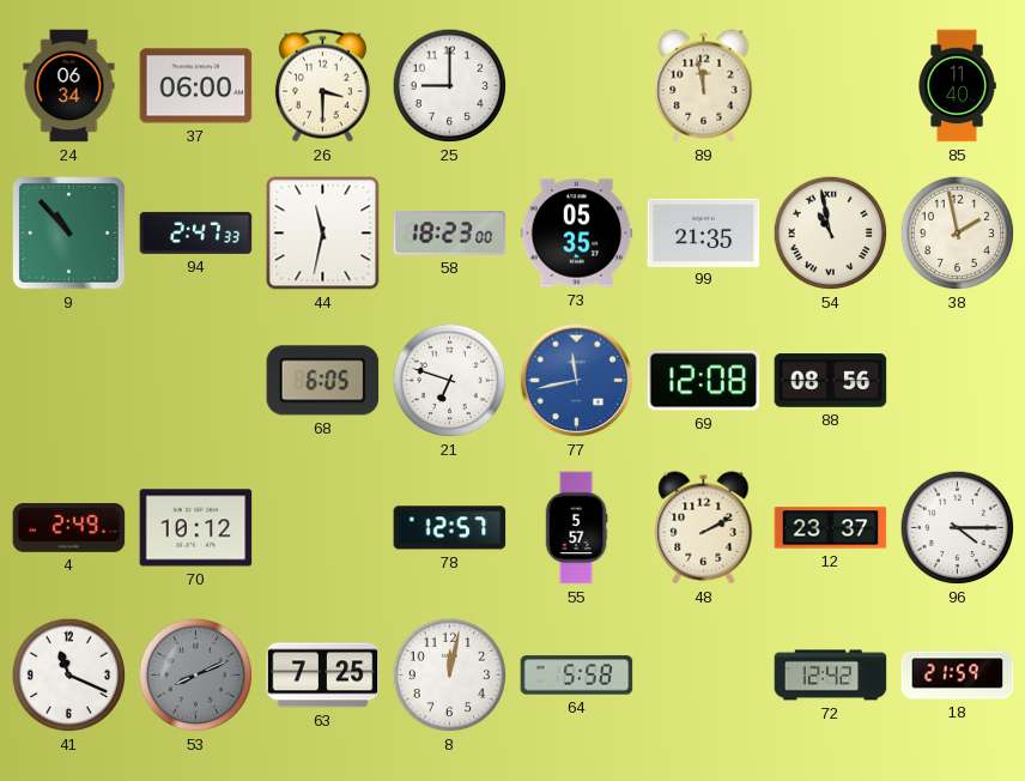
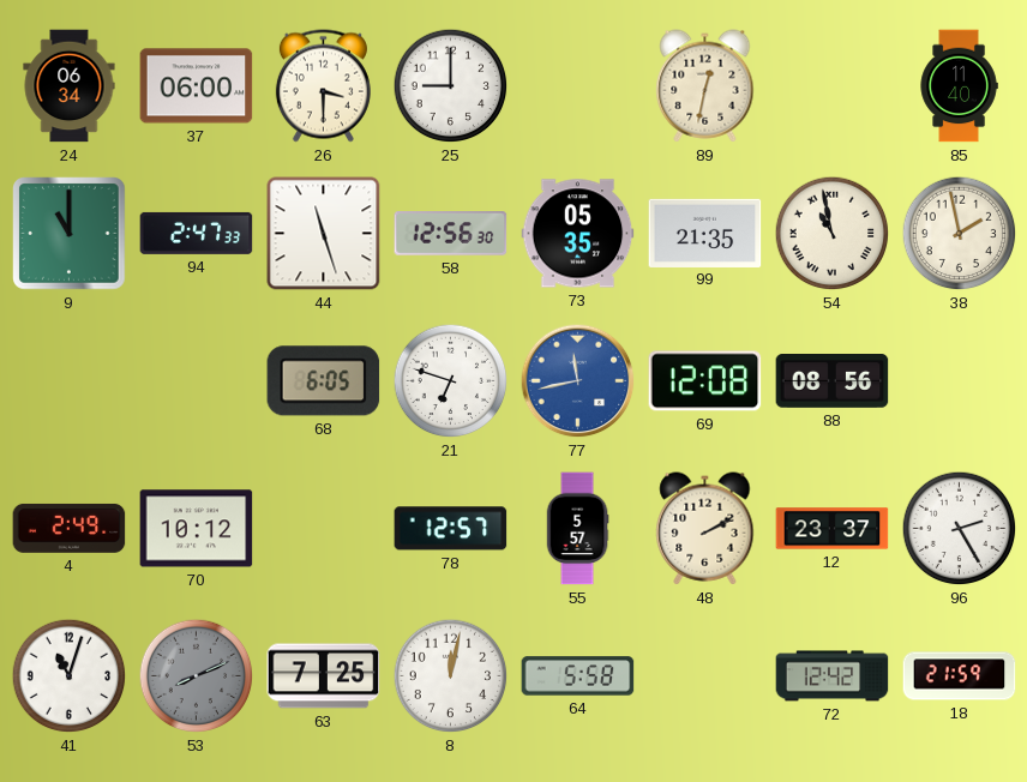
89: 11:58 -> 12:32
9: 10:53 -> 11:00
44: 11:32 -> 11:27
58: 18:23 -> 12:56
96: 4:15 -> 2:25
41: 11:19 -> 11:03
